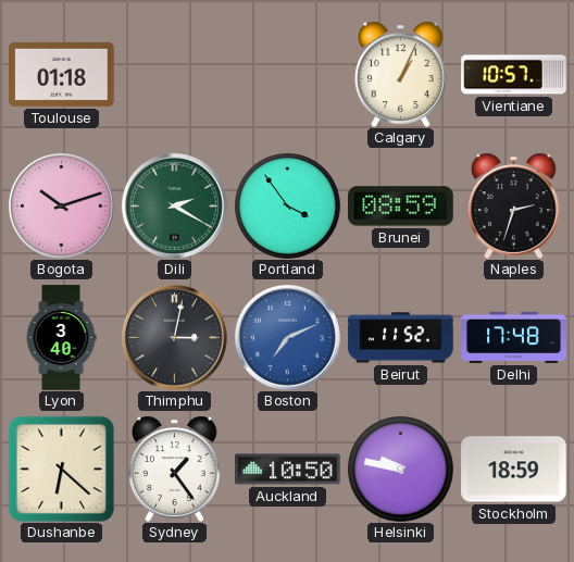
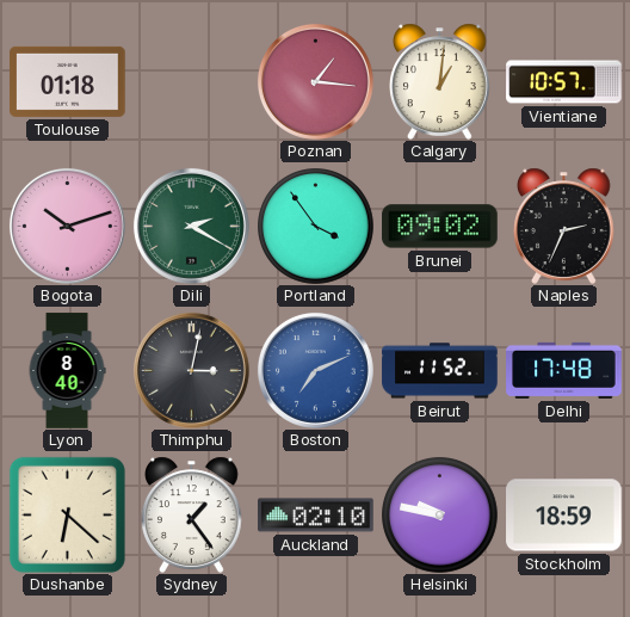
Poznan: none -> 1:16
Calgary: 1:04 -> 1:01
Brunei: 08:59 -> 09:02
Naples: 2:33 -> 2:34
Lyon: 3:40 -> 8:40
Auckland: 10:50 -> 02:10
